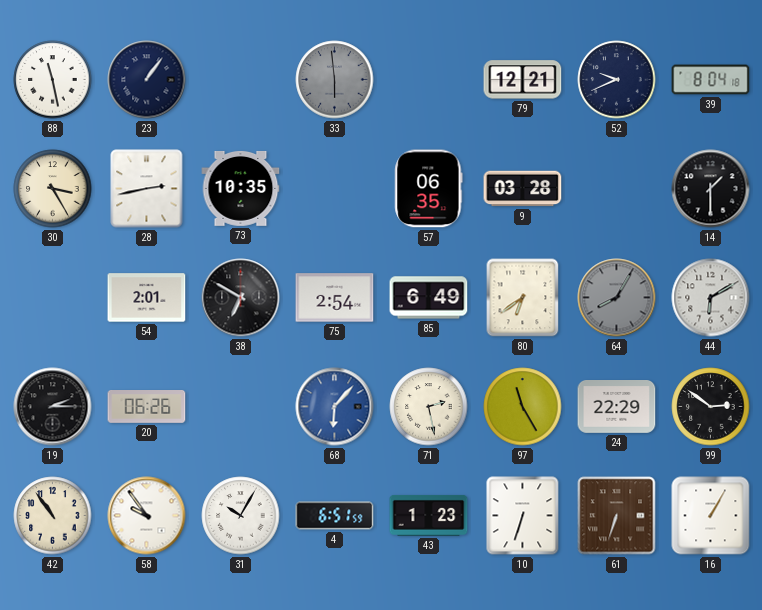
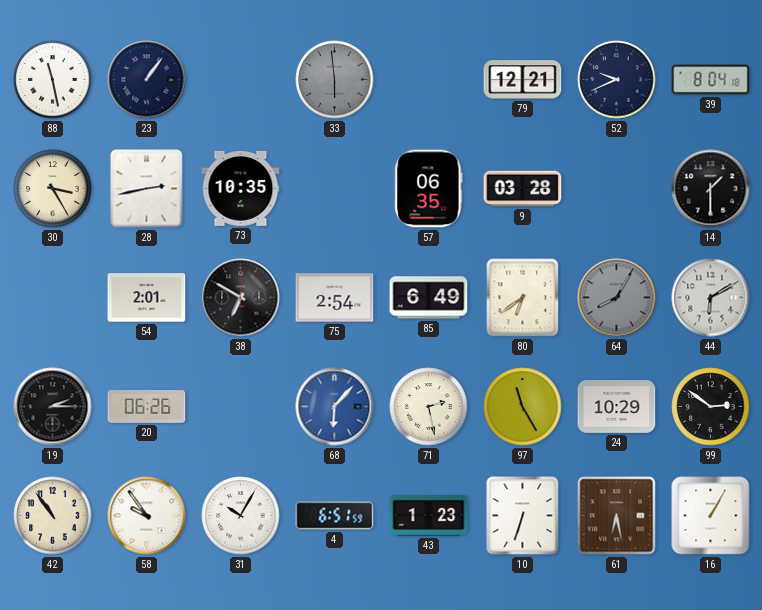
24: 22:29 -> 10:29
61: 6:33 -> 6:28
